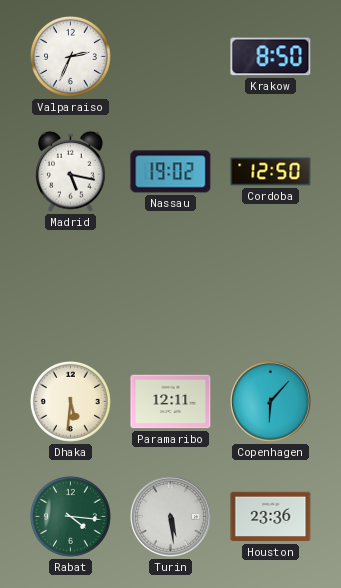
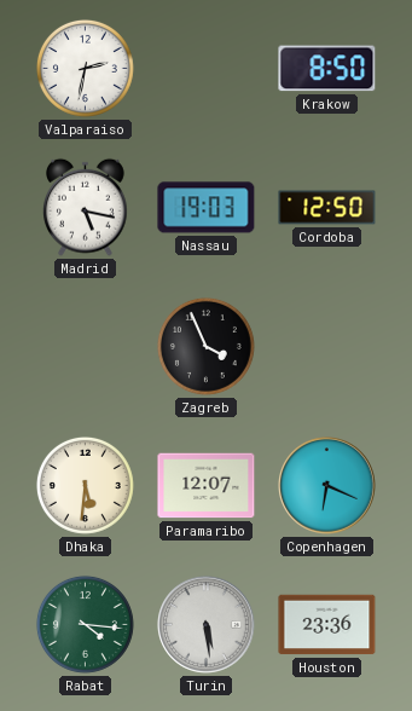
Valparaiso: 2:34 -> 2:32
Nassau: 19:02 -> 19:03
Zagreb: none -> 3:56
Paramaribo: 12:11 -> 12:07
Copenhagen: 6:07 -> 6:19
